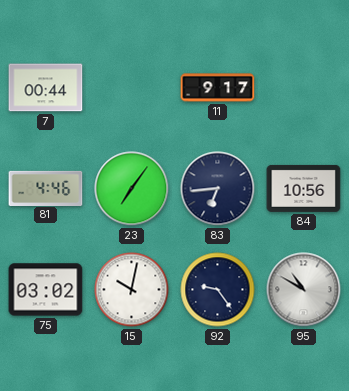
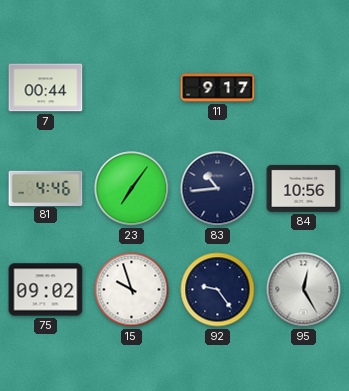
83: 6:44 -> 10:44
75: 03:02 -> 09:02
15: 10:02 -> 9:57
95: 10:50 -> 12:25
